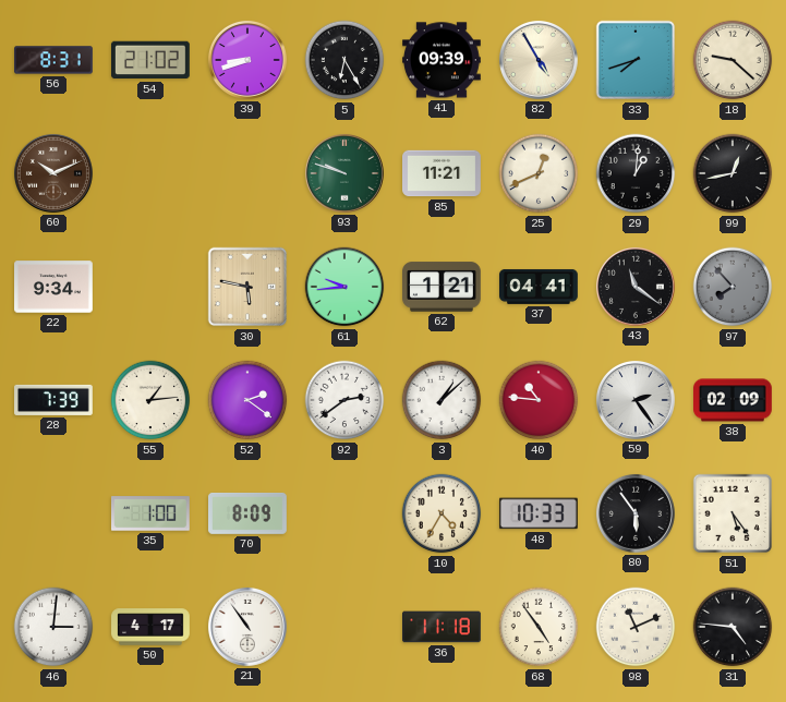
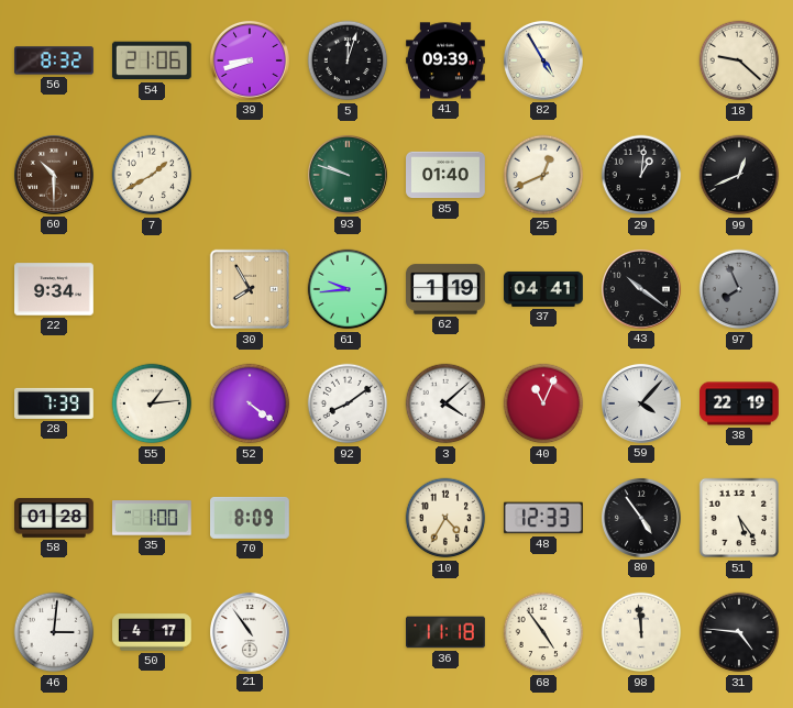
56: 8:31 -> 8:32
54: 21:02 -> 21:06
5: 6:25 -> 12:03
33: 7:42 -> none
60: 10:11 -> 10:30
7: none -> 1:40
85: 11:21 -> 01:40
99: 12:43 -> 12:41
30: 5:47 -> 7:55
62: 1:21 -> 1:19
43: 11:21 -> 10:21
97: 7:53 -> 7:56
52: 2:21 -> 4:21
92: 2:39 -> 8:09
3: 1:08 -> 4:08
40: 10:46 -> 11:04
59: 2:24 -> 4:07
38: 02:09 -> 22:19
58: none -> 01:28
48: 10:33 -> 12:33
80: 5:54 -> 4:54
98: 11:11 -> 11:59
